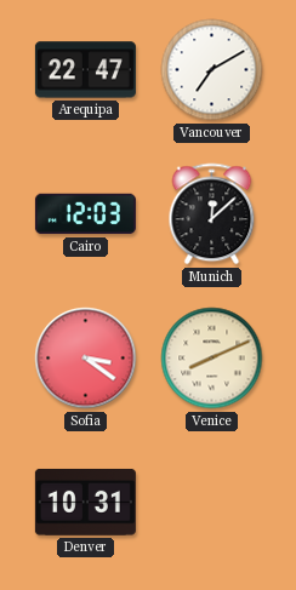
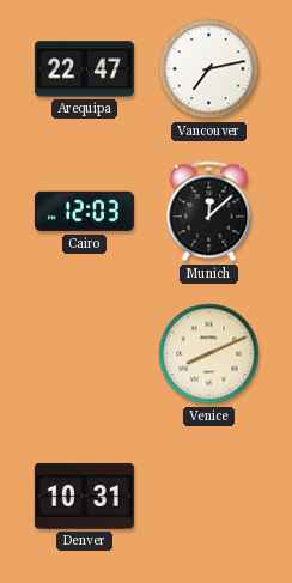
Vancouver: 7:10 -> 7:13
Sofia: 3:21 -> none
